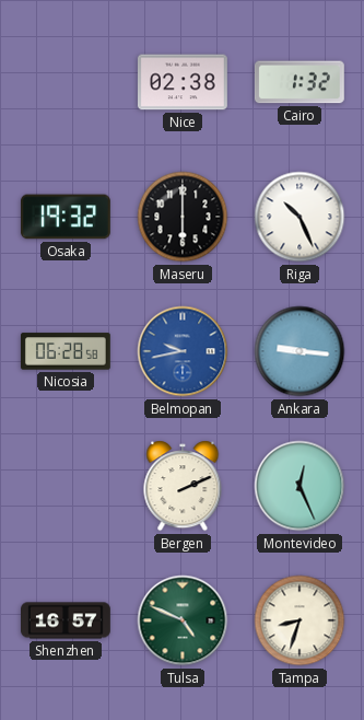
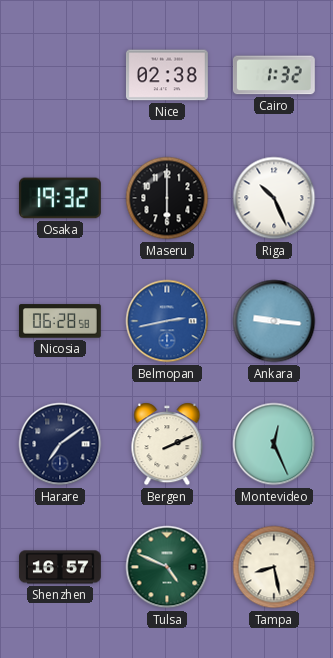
Belmopan: 9:43 -> 2:43
Harare: none -> 7:09
Tampa: 8:33 -> 8:28
